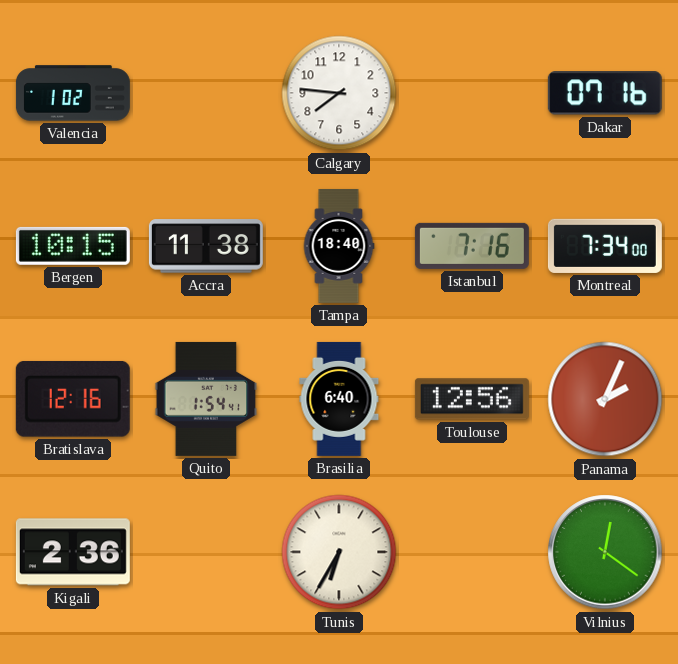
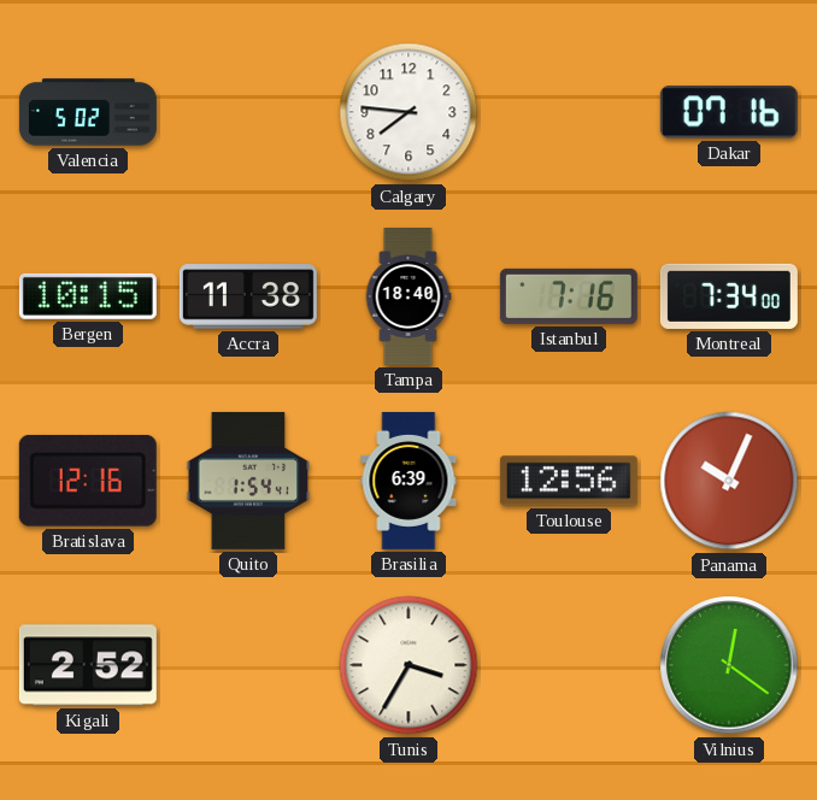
Valencia: 1:02 -> 5:02
Brasilia: 6:40 -> 6:39
Panama: 2:04 -> 10:04
Kigali: 2:36 -> 2:52
Tunis: 6:35 -> 3:35
